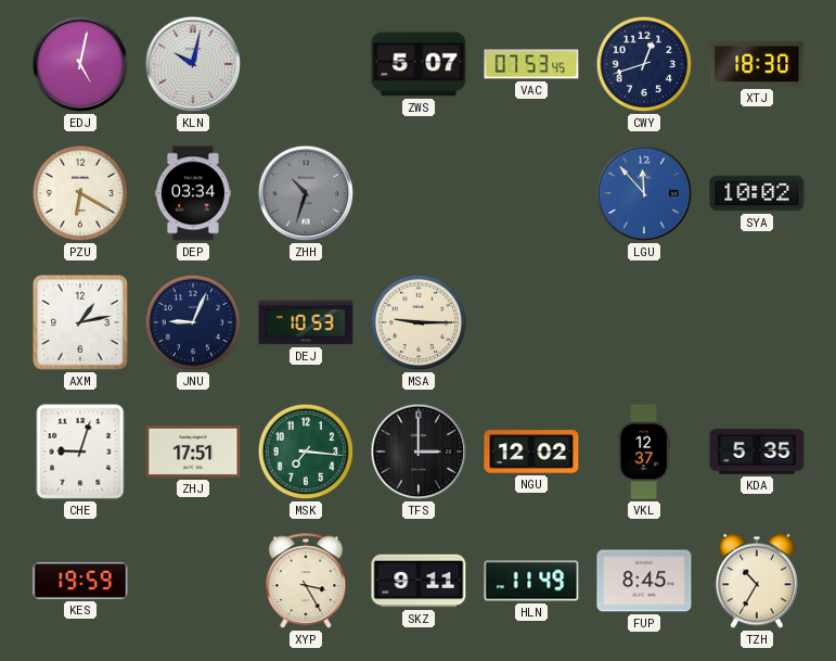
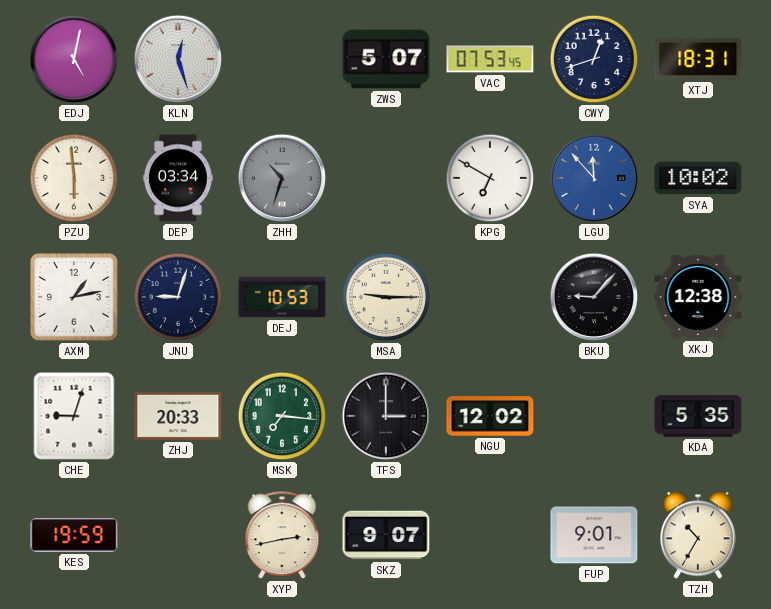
KLN: 10:02 -> 12:27
XTJ: 18:30 -> 18:31
PZU: 6:20 -> 5:59
KPG: none -> 6:50
JNU: 9:04 -> 9:03
BKU: none -> 9:07
XKJ: none -> 12:38
ZHJ: 17:51 -> 20:33
VKL: 12:37 -> none
XYP: 3:25 -> 2:43
SKZ: 9:11 -> 9:07
HLN: 11:49 -> none
FUP: 8:45 -> 9:01
